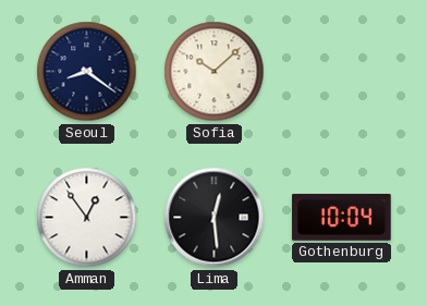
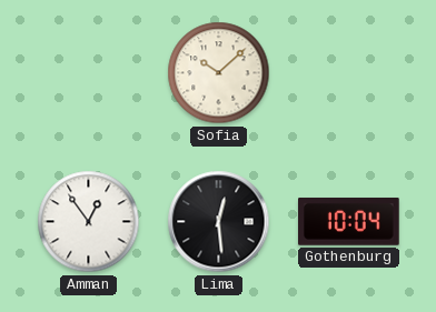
Seoul: 8:21 -> none
